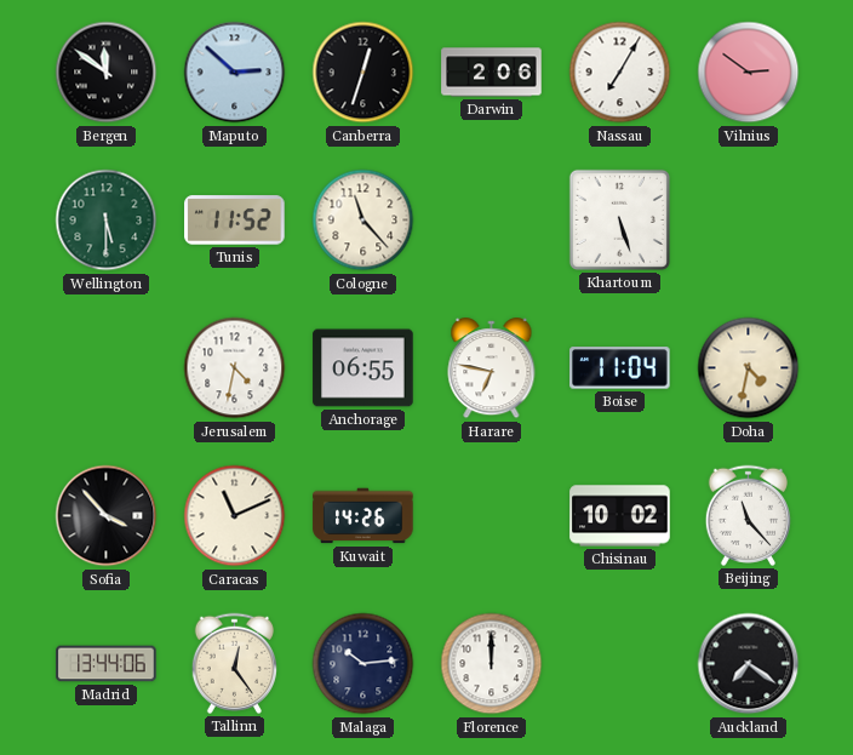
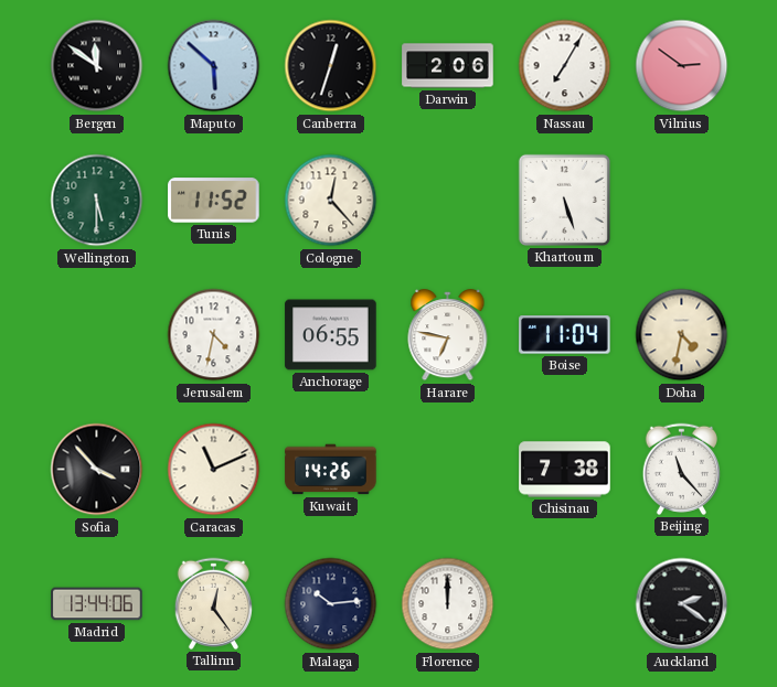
Maputo: 2:52 -> 5:52
Cologne: 11:23 -> 12:23
Chisinau: 10:02 -> 7:38
Auckland: 7:21 -> 2:21
